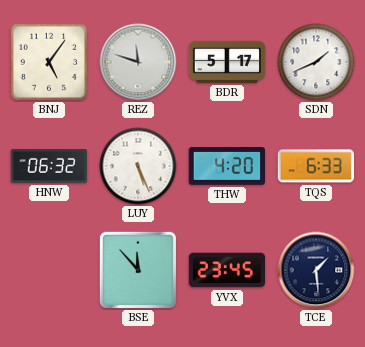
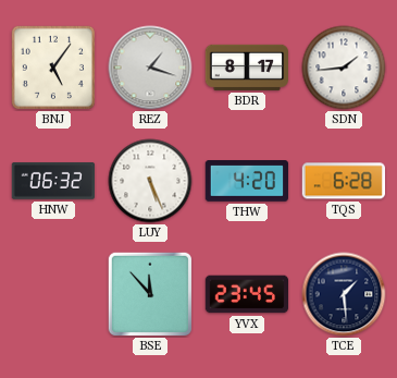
REZ: 11:48 -> 1:18
BDR: 5:17 -> 8:17
SDN: 1:41 -> 1:44
TQS: 6:33 -> 6:28
